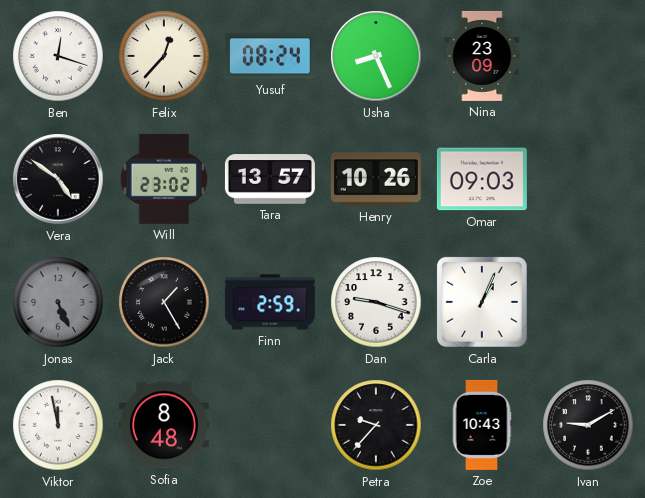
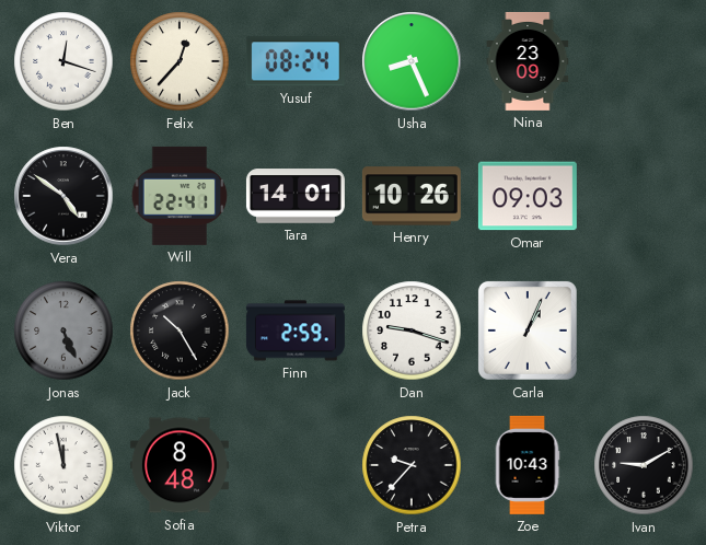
Will: 23:02 -> 22:41
Tara: 13:57 -> 14:01
Jack: 1:25 -> 10:25
